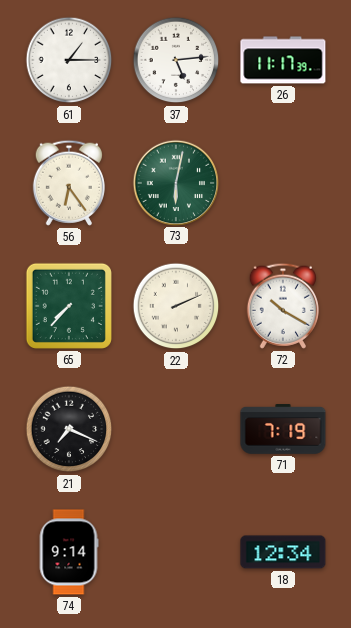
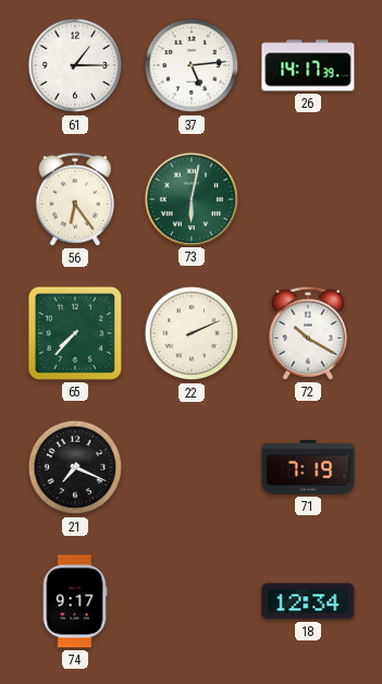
26: 11:17 -> 14:17
74: 9:14 -> 9:17
